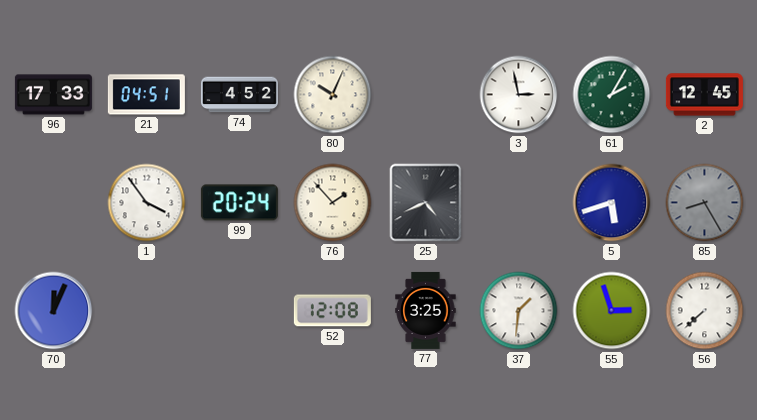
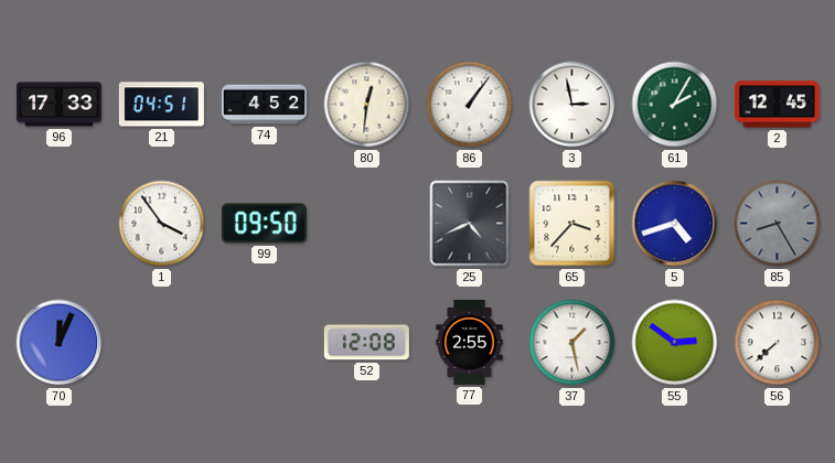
80: 10:04 -> 12:31
86: none -> 1:06
99: 20:24 -> 09:50
76: 1:53 -> none
65: none -> 3:37
5: 5:42 -> 4:42
77: 3:25 -> 2:55
37: 1:31 -> 1:28
55: 2:57 -> 2:51
